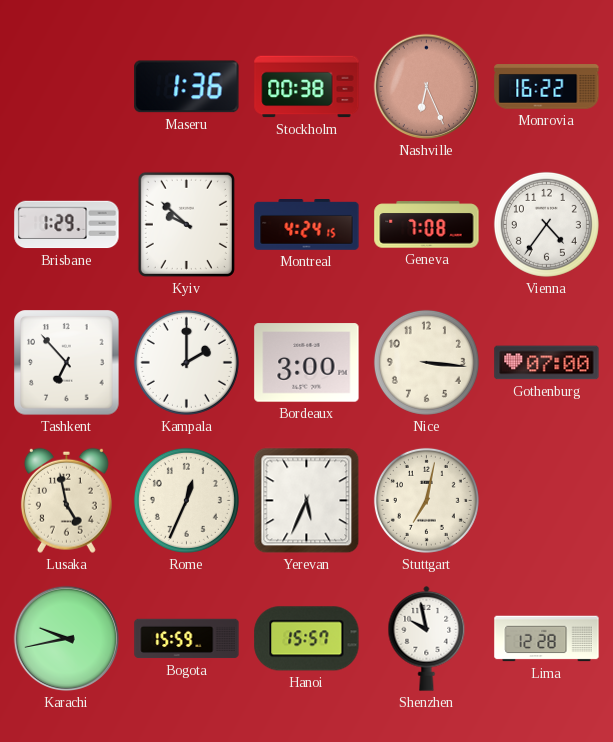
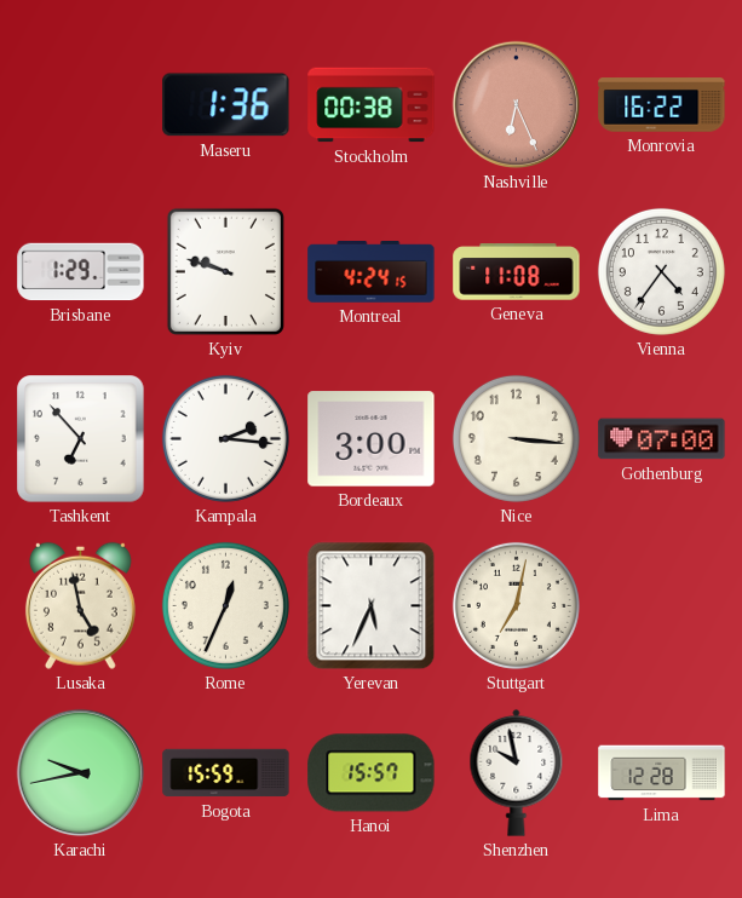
Kyiv: 9:52 -> 9:48
Geneva: 7:08 -> 11:08
Kampala: 2:00 -> 2:16
